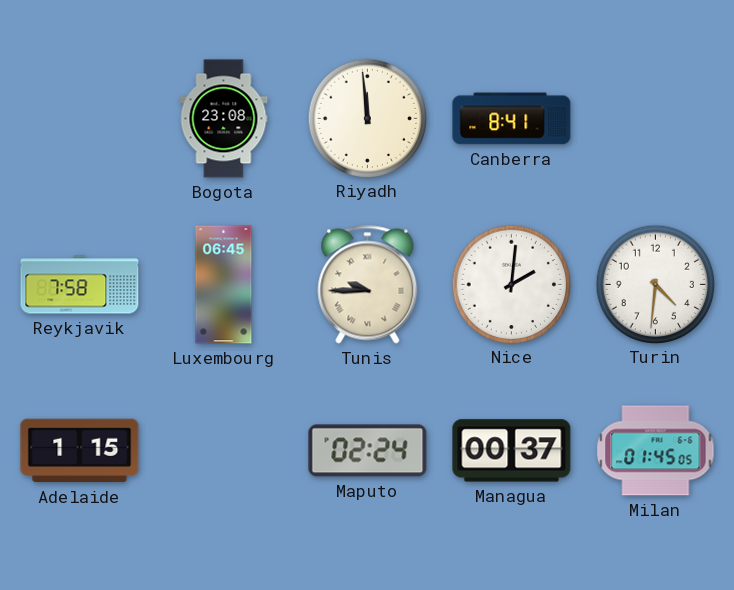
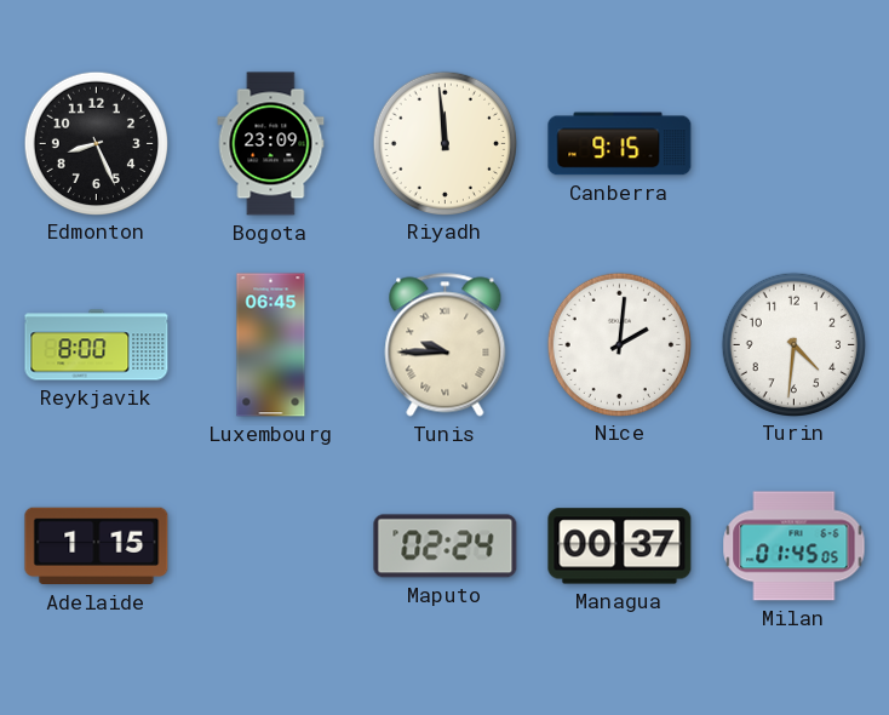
Edmonton: none -> 8:26
Bogota: 23:08 -> 23:09
Canberra: 8:41 -> 9:15
Reykjavik: 7:58 -> 8:00
